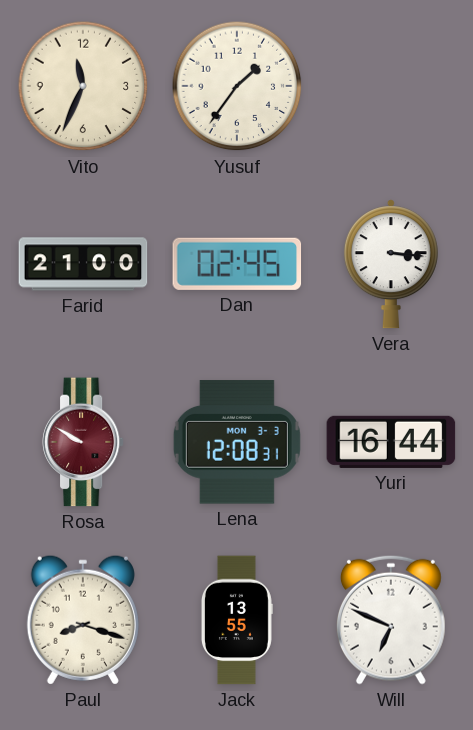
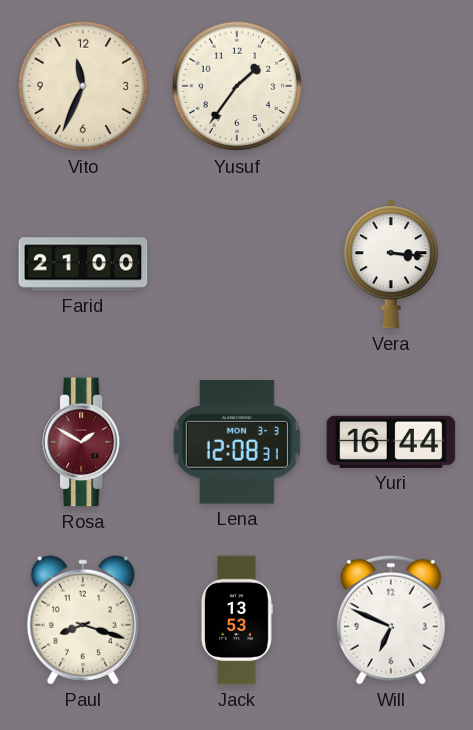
Dan: 02:45 -> none
Rosa: 9:50 -> 1:50
Jack: 13:55 -> 13:53
